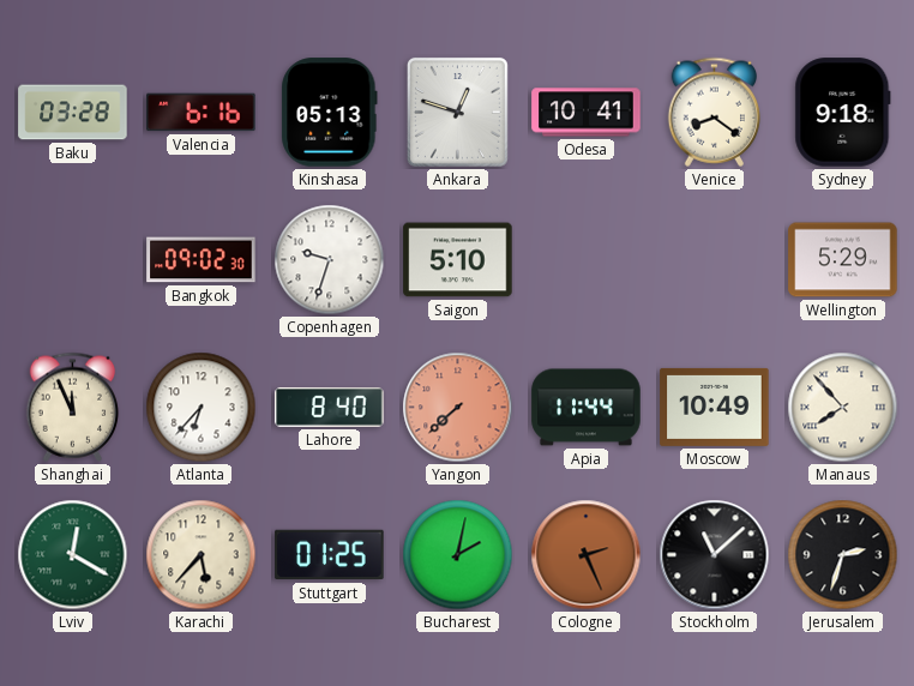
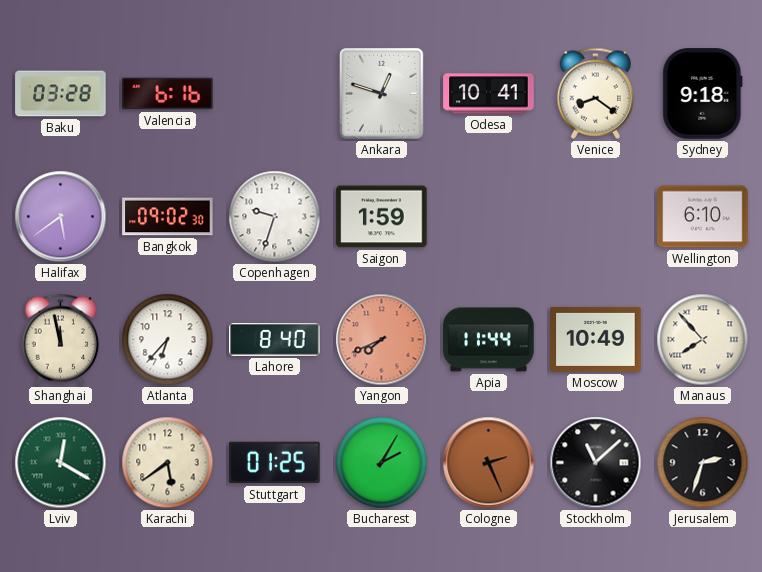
Kinshasa: 05:13 -> none
Halifax: none -> 5:39
Saigon: 5:10 -> 1:59
Wellington: 5:29 -> 6:10
Shanghai: 11:56 -> 11:58
Yangon: 7:38 -> 7:41
Karachi: 5:37 -> 5:39
Bucharest: 2:02 -> 2:05
